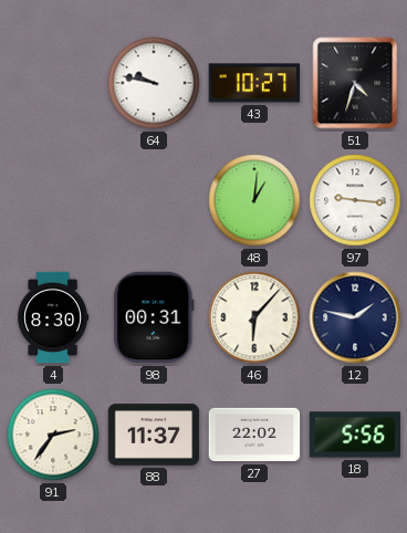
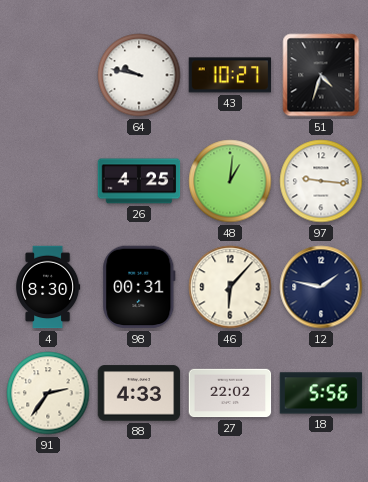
26: none -> 4:25
88: 11:37 -> 4:33
